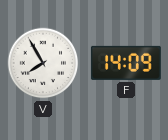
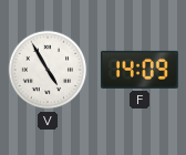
V: 7:55 -> 4:55
